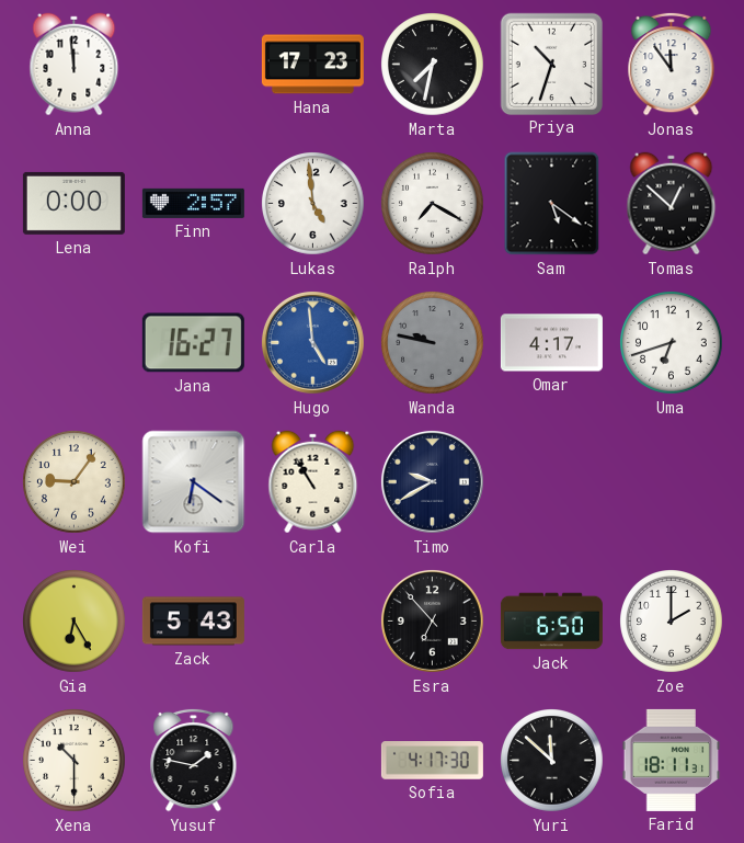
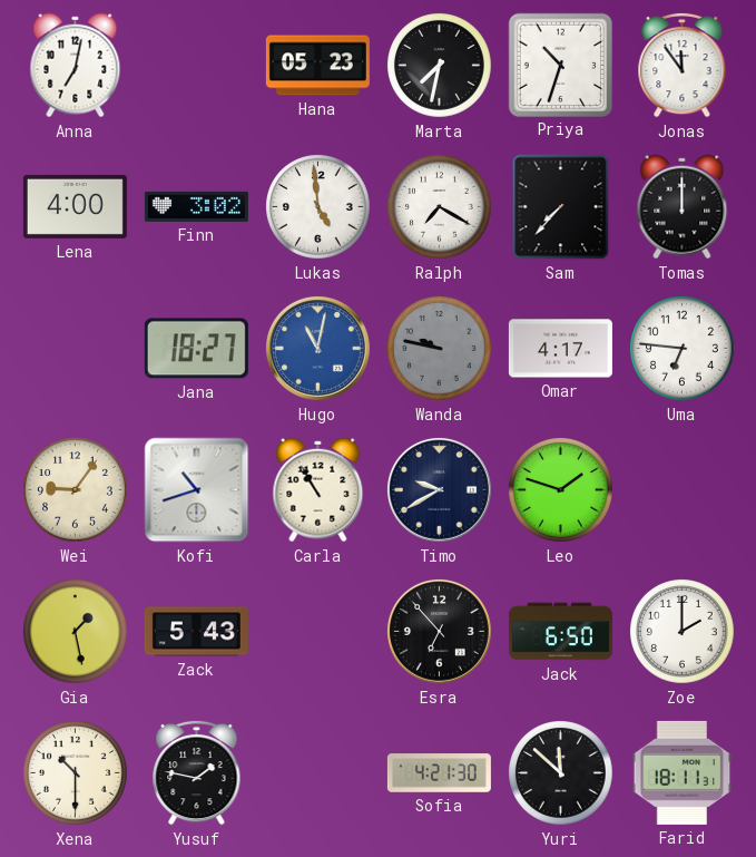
Anna: 11:59 -> 7:02
Hana: 17:23 -> 05:23
Lena: 0:00 -> 4:00
Finn: 2:57 -> 3:02
Sam: 5:21 -> 7:37
Tomas: 12:52 -> 12:00
Jana: 16:27 -> 18:27
Hugo: 4:59 -> 11:02
Uma: 6:42 -> 6:46
Kofi: 6:21 -> 10:42
Leo: none -> 1:48
Gia: 6:25 -> 1:28
Sofia: 4:17 -> 4:21
